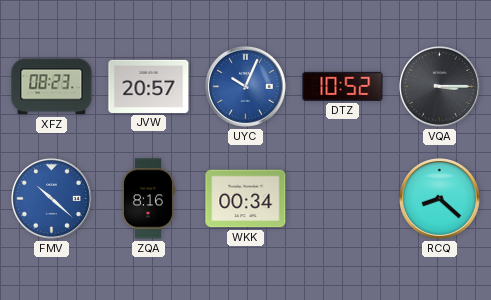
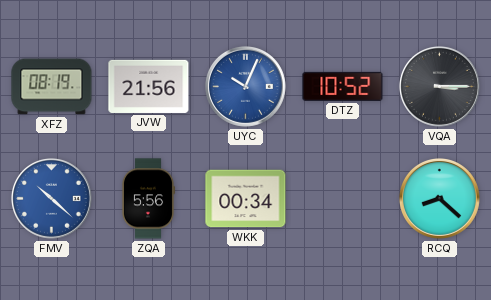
XFZ: 08:23 -> 08:19
JVW: 20:57 -> 21:56
ZQA: 8:16 -> 5:56
